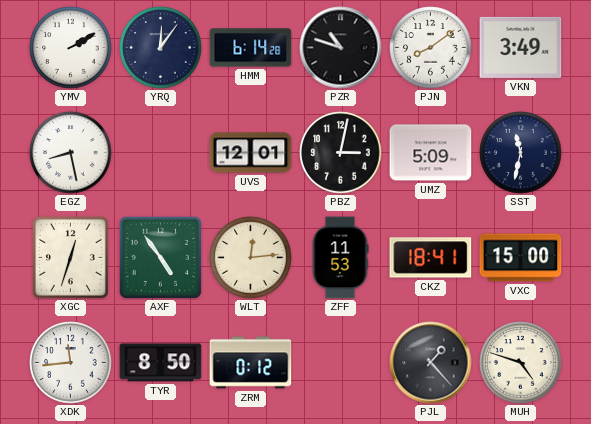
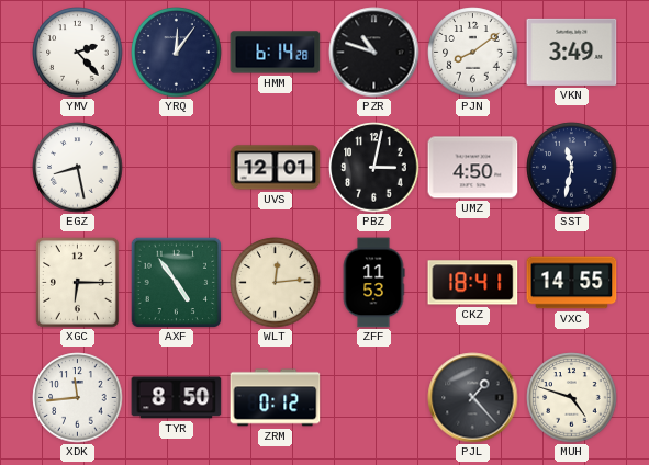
YMV: 2:10 -> 2:23
UMZ: 5:09 -> 4:50
XGC: 12:33 -> 6:15
VXC: 15:00 -> 14:55
